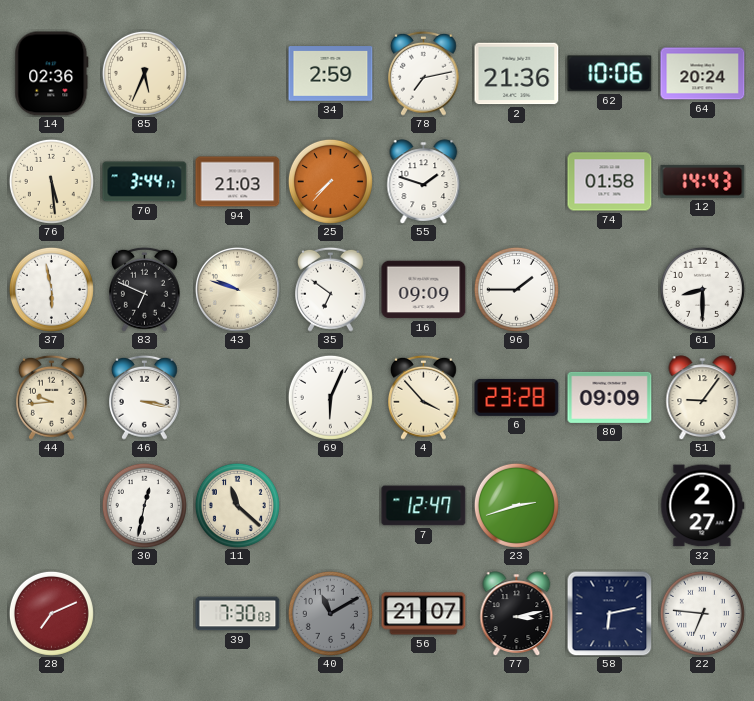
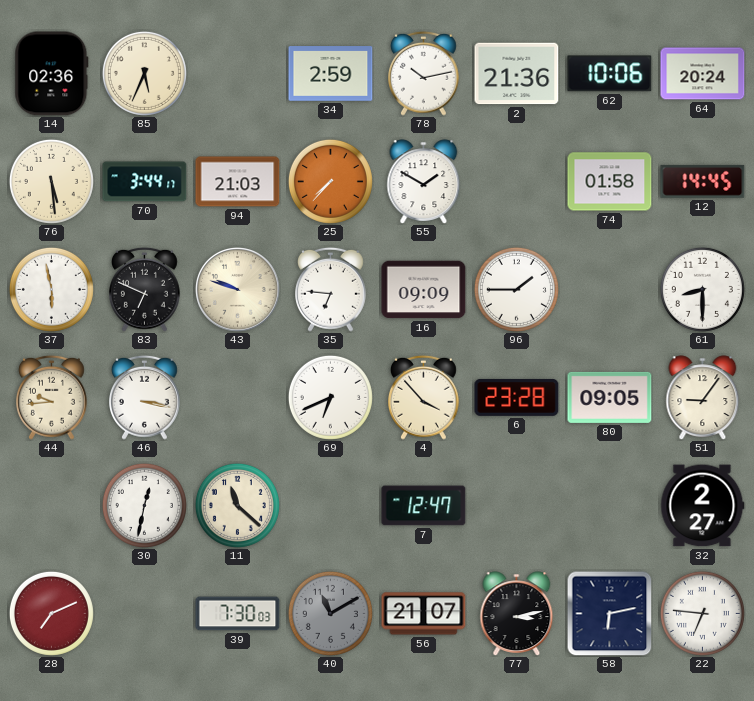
78: 7:13 -> 10:13
55: 1:48 -> 1:50
12: 14:43 -> 14:45
35: 6:51 -> 6:46
69: 6:04 -> 6:41
80: 09:09 -> 09:05
23: 2:42 -> none
